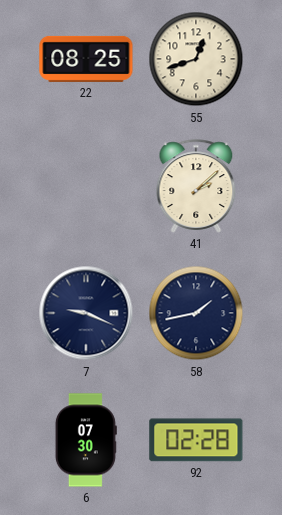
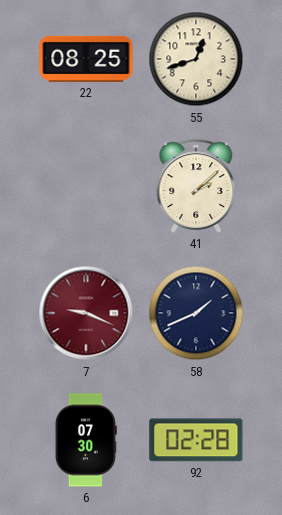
7 dial: navy -> burgundy
58: 1:43 -> 1:41
